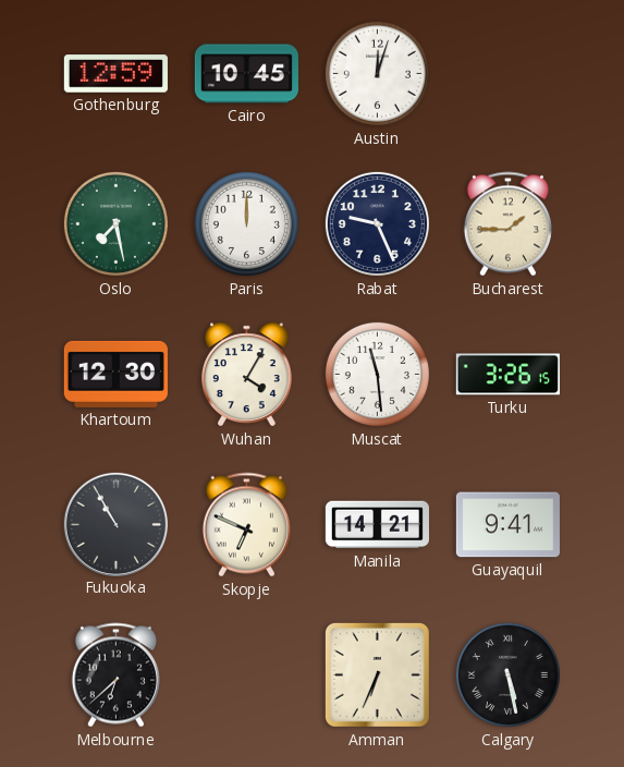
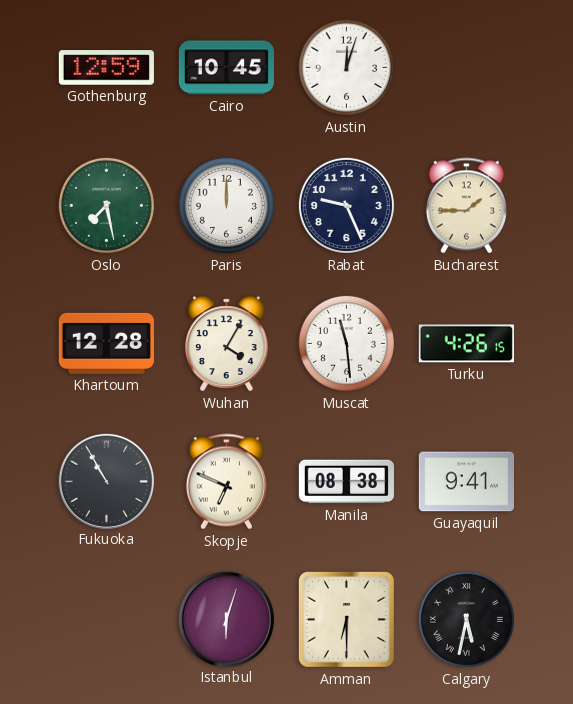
Khartoum: 12:30 -> 12:28
Turku: 3:26 -> 4:26
Manila: 14:21 -> 08:38
Melbourne: 6:38 -> none
Istanbul: none -> 6:03
Amman: 6:34 -> 6:30
Calgary: 5:28 -> 5:32
